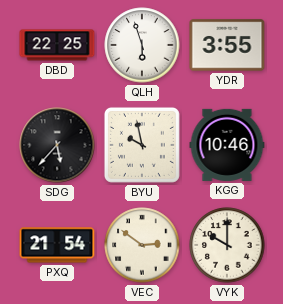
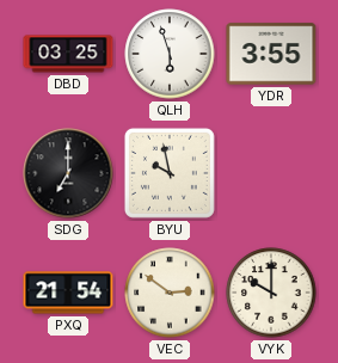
DBD: 22:25 -> 03:25
SDG: 5:37 -> 7:00
KGG: 10:46 -> none
